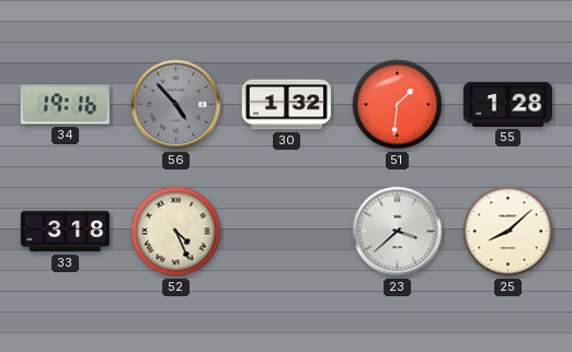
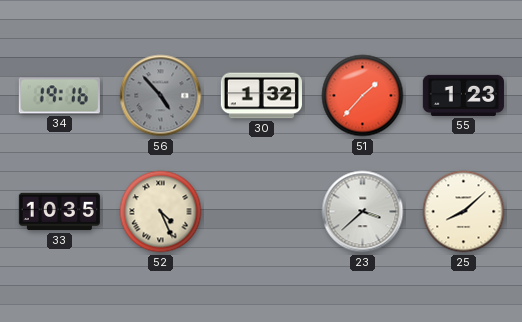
51: 1:31 -> 1:37
55: 1:28 -> 1:23
33: 3:18 -> 10:35
